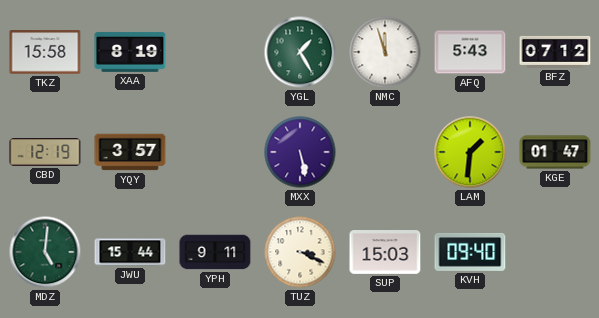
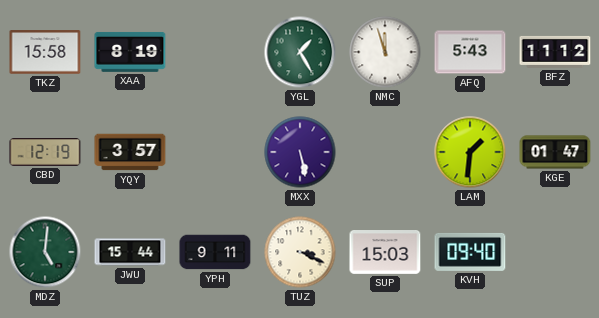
BFZ: 07:12 -> 11:12
